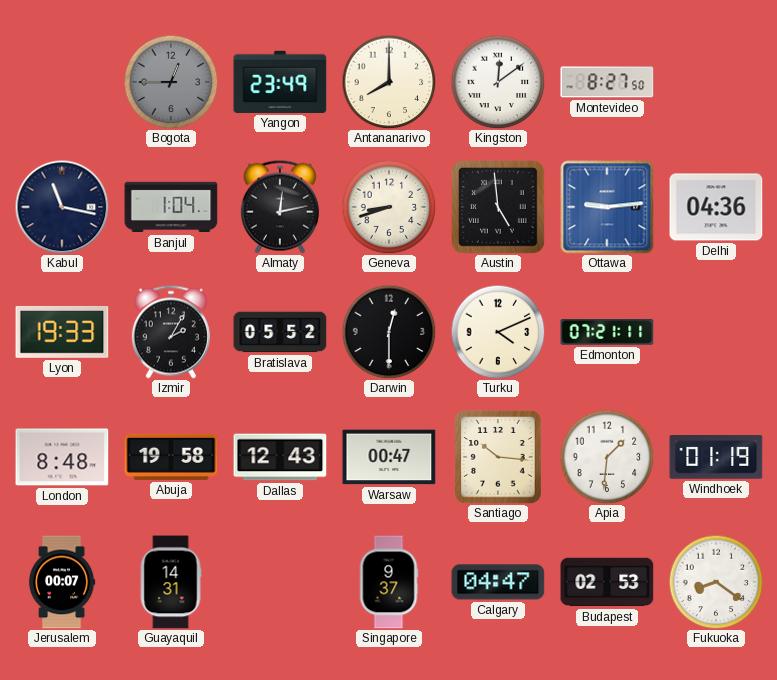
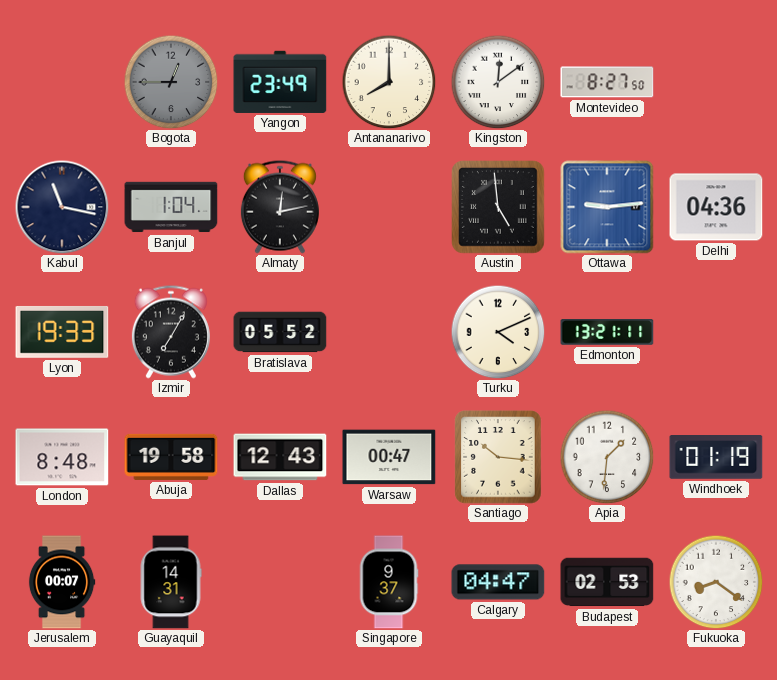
Geneva: 8:42 -> none
Izmir: 2:05 -> 7:05
Darwin: 12:30 -> none
Edmonton: 07:21 -> 13:21
